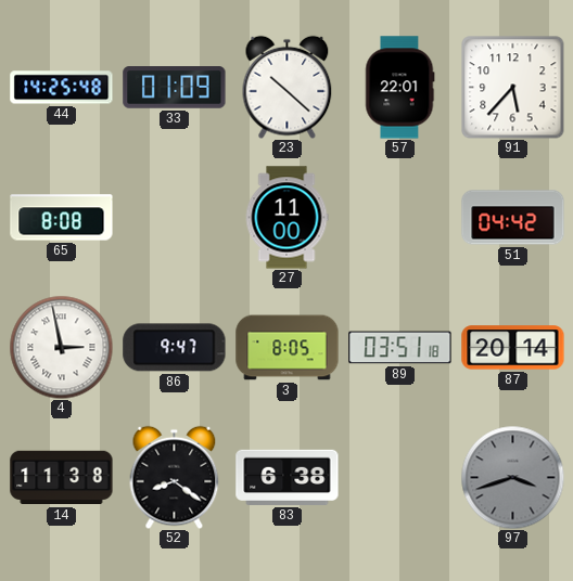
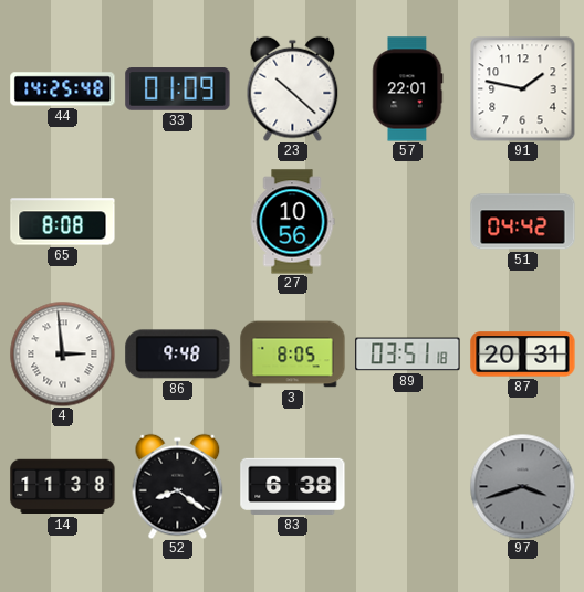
91: 5:37 -> 1:47
27: 11:00 -> 10:56
4: 2:58 -> 2:59
86: 9:47 -> 9:48
87: 20:14 -> 20:31
